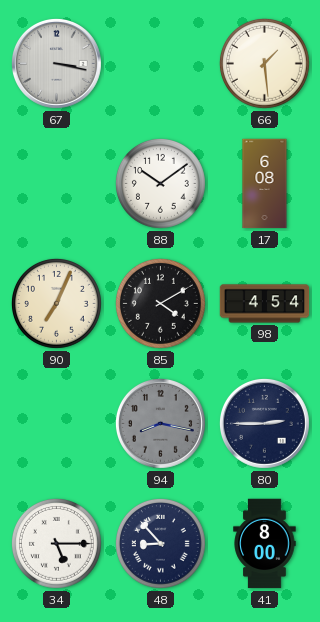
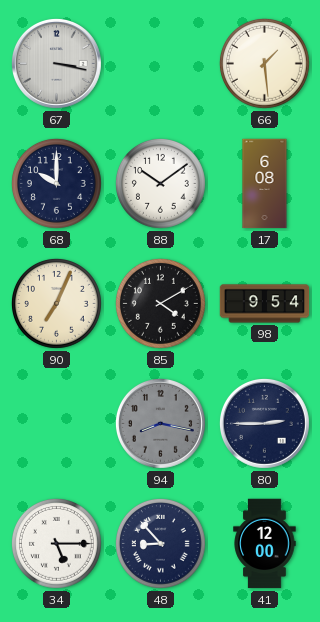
68: none -> 10:00
98: 4:54 -> 9:54
41: 8:00 -> 12:00
